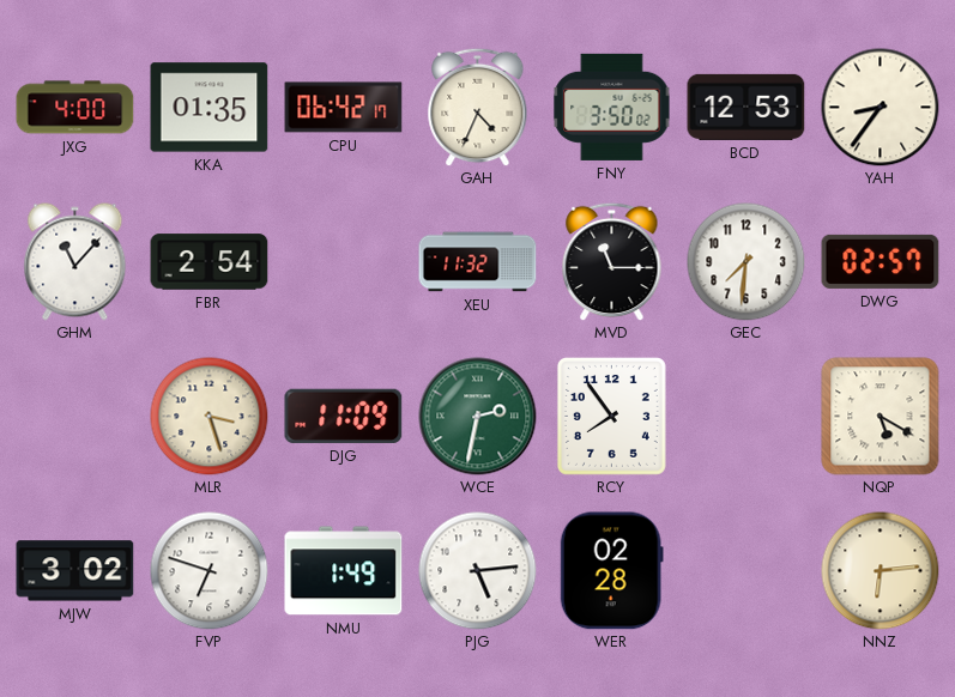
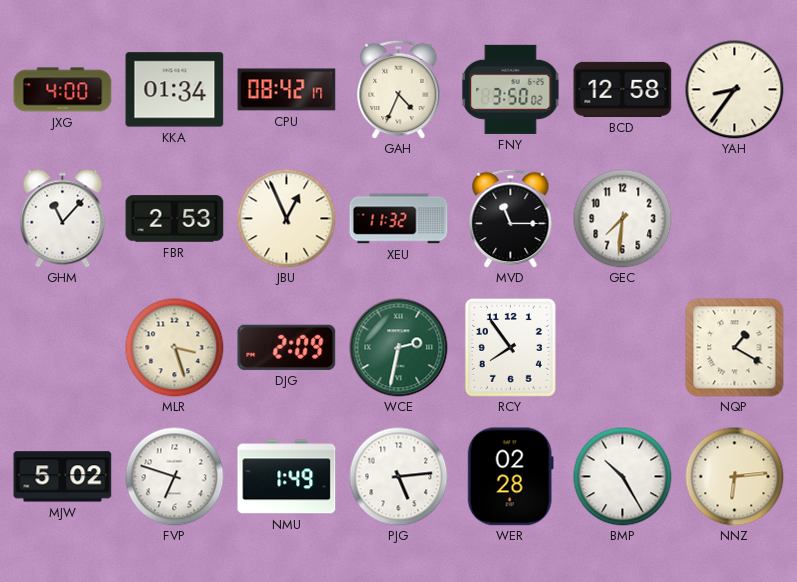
KKA: 01:35 -> 01:34
CPU: 06:42 -> 08:42
BCD: 12:53 -> 12:58
FBR: 2:54 -> 2:53
JBU: none -> 12:56
DWG: 02:57 -> none
DJG: 11:09 -> 2:09
NQP: 5:20 -> 1:20
MJW: 3:02 -> 5:02
BMP: none -> 10:25
